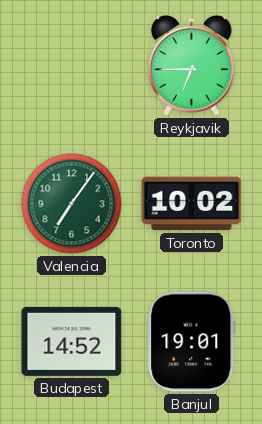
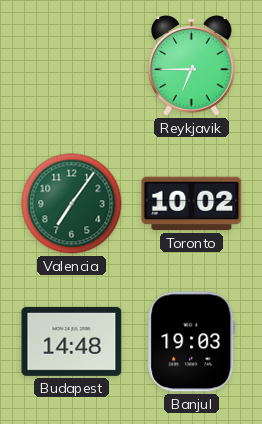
Budapest: 14:52 -> 14:48
Banjul: 19:01 -> 19:03
